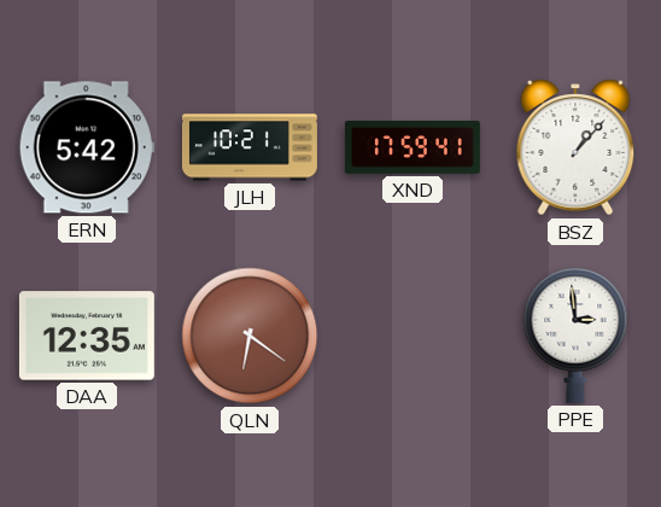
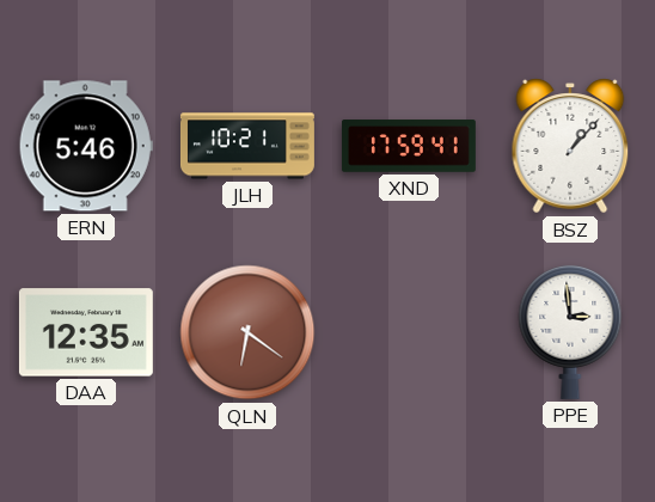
ERN: 5:42 -> 5:46
